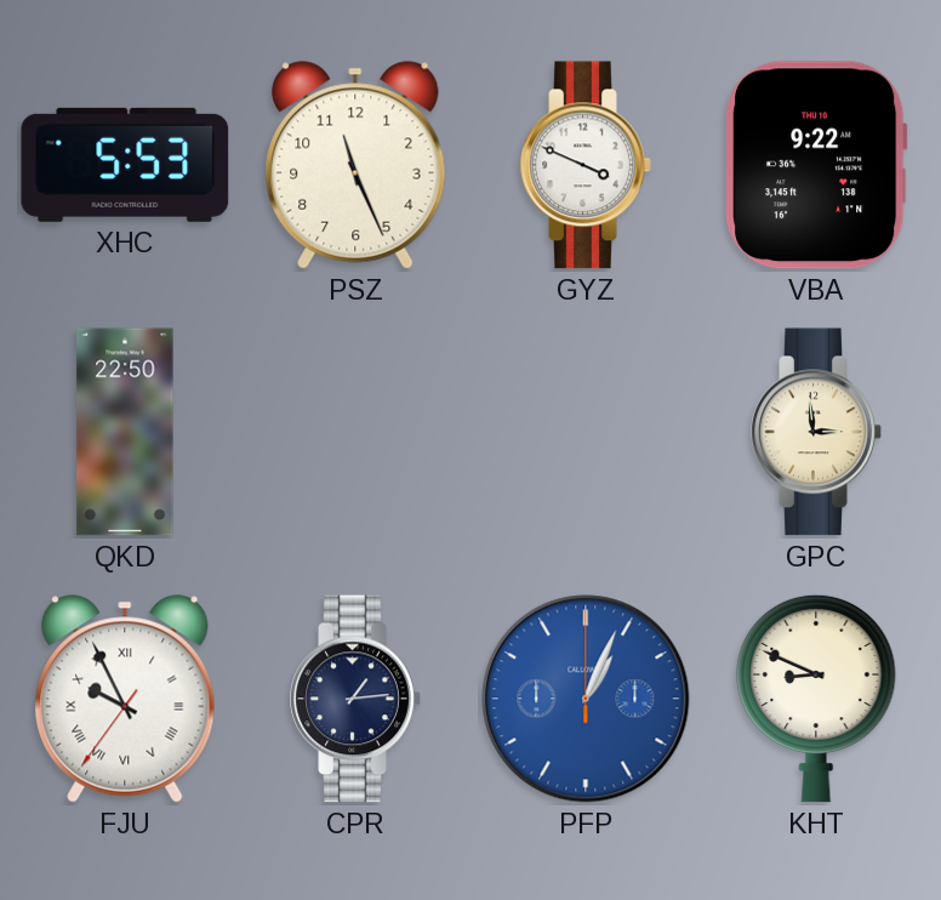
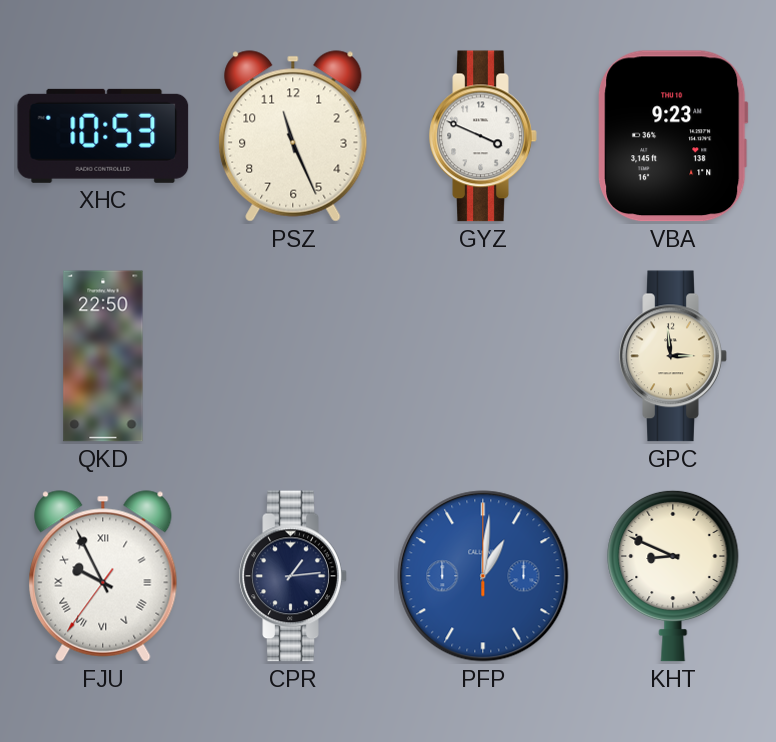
XHC: 5:53 -> 10:53
VBA: 9:22 -> 9:23
PFP: 1:04 -> 1:01
